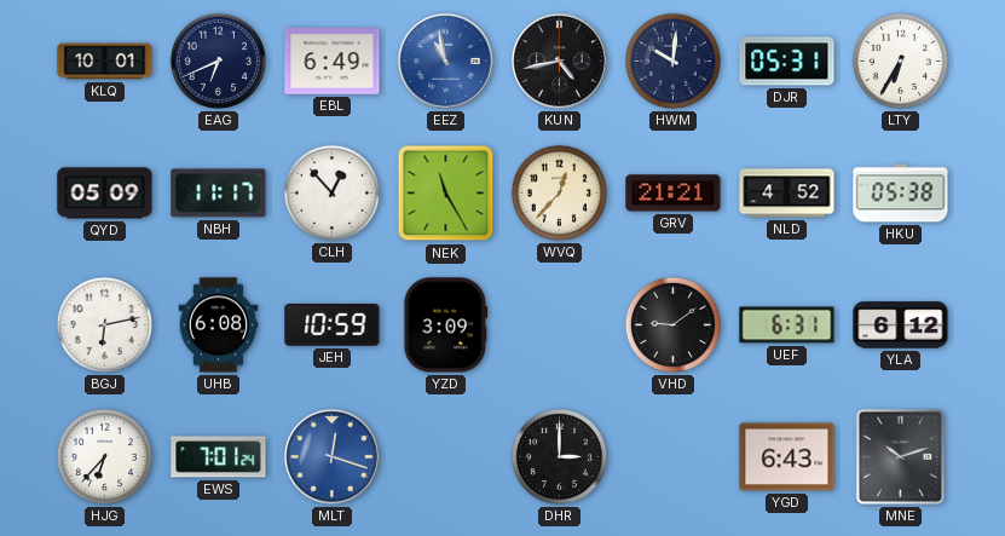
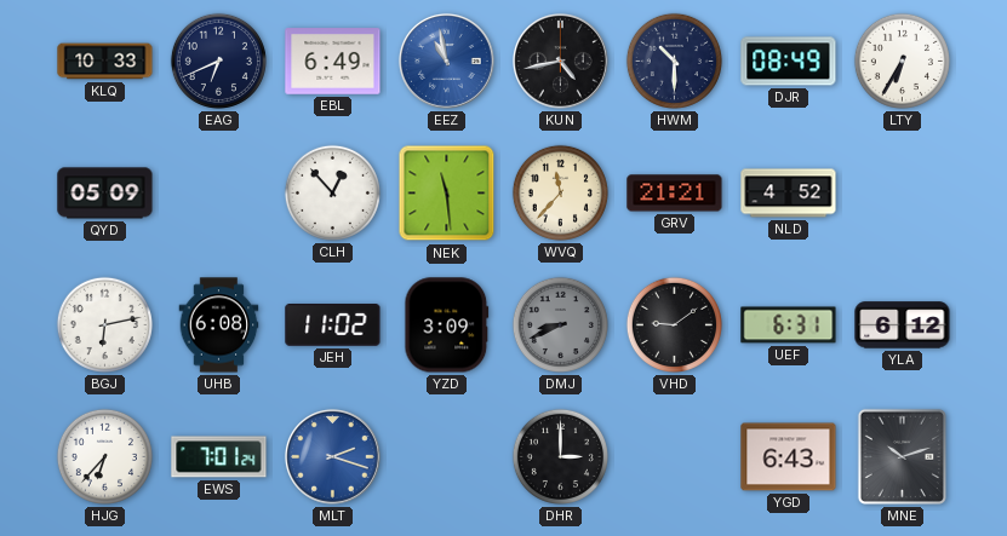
KLQ: 10:01 -> 10:33
HWM: 10:01 -> 10:30
DJR: 05:31 -> 08:49
NBH: 11:17 -> none
NEK: 11:25 -> 11:29
WVQ: 12:37 -> 11:37
HKU: 05:38 -> none
JEH: 10:59 -> 11:02
DMJ: none -> 8:41
MLT: 12:18 -> 2:18
